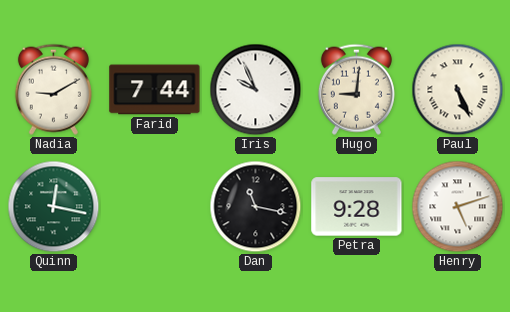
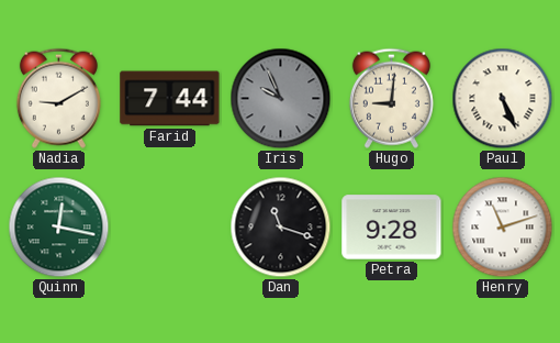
Iris dial: white -> grey
Dan: 11:17 -> 11:18
Henry: 5:12 -> 11:12
